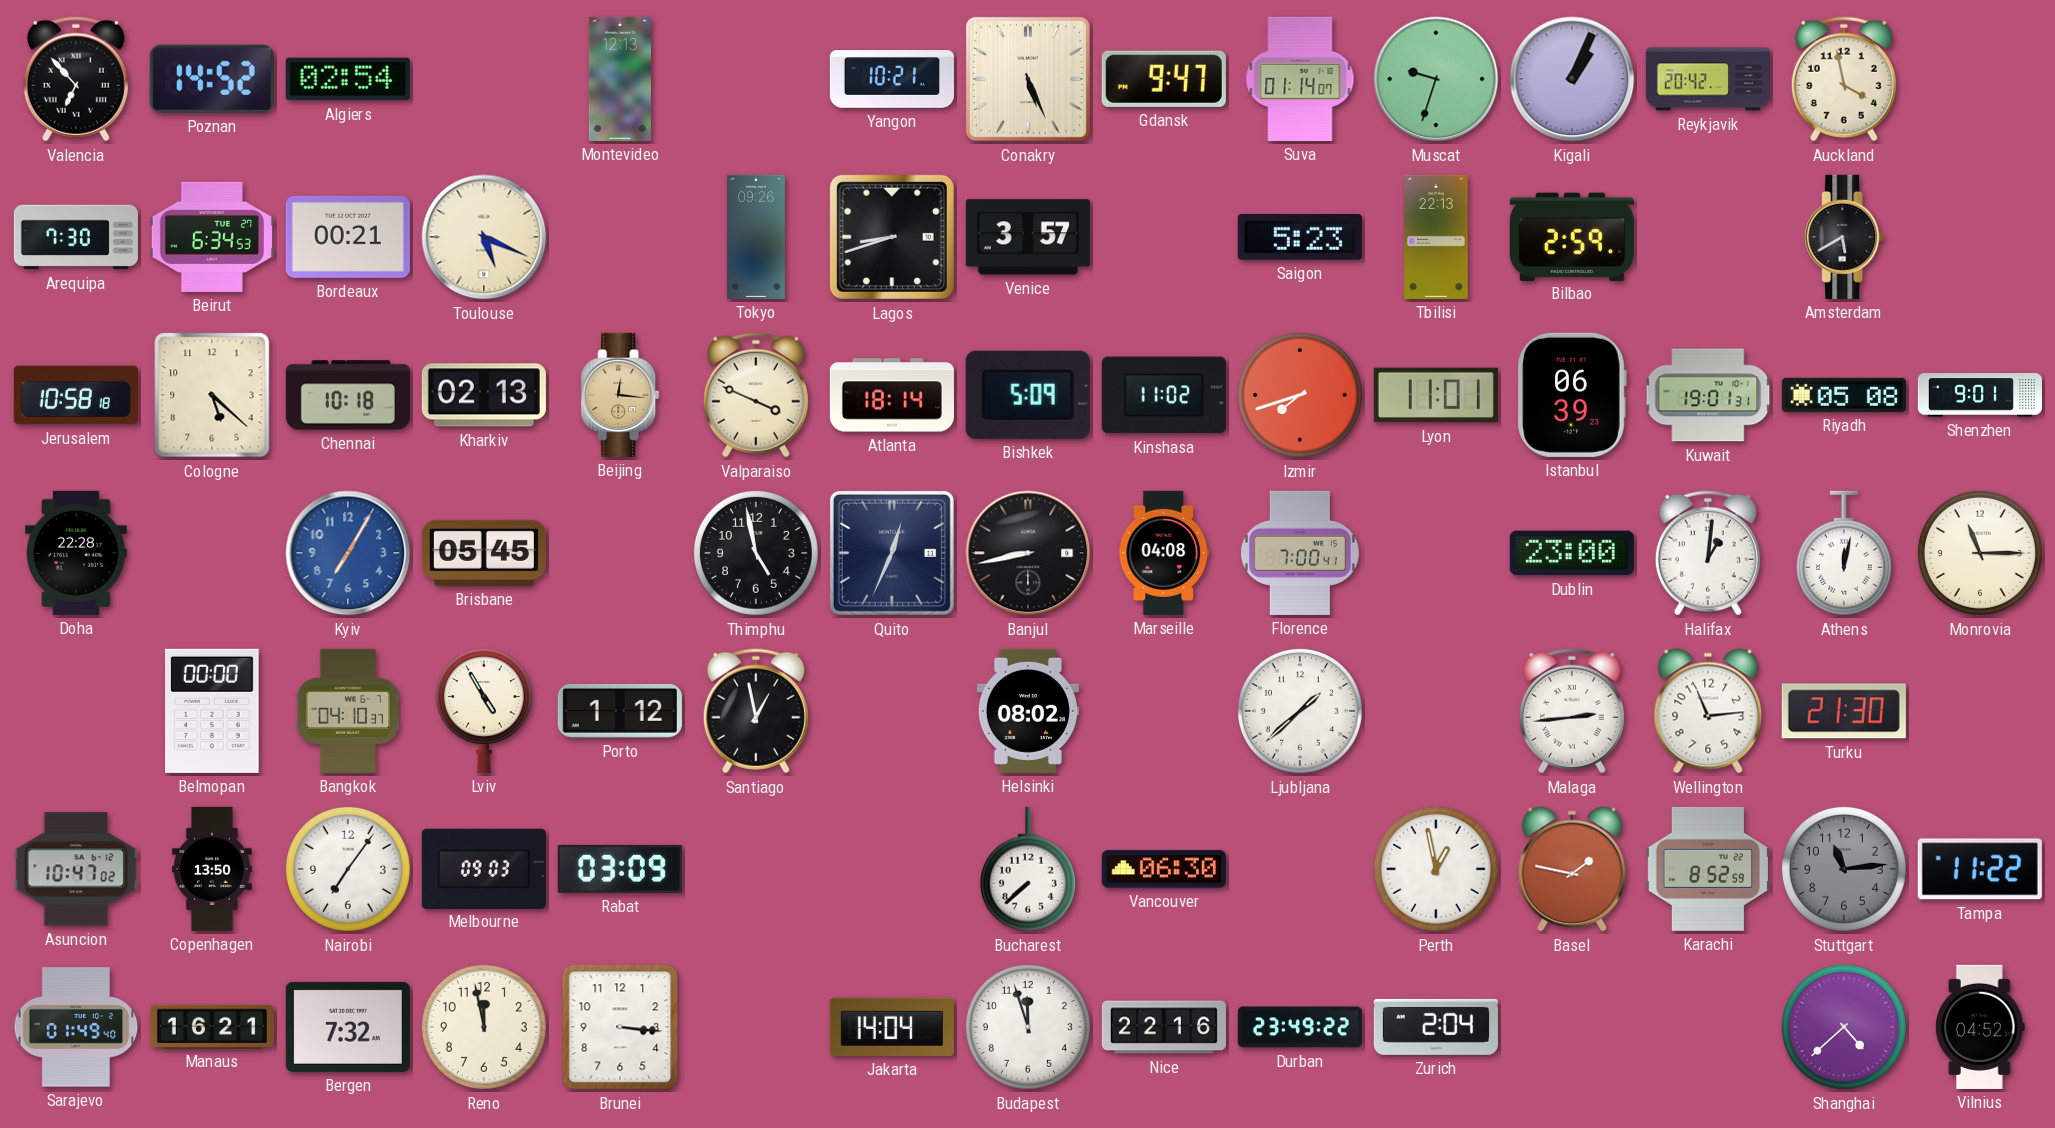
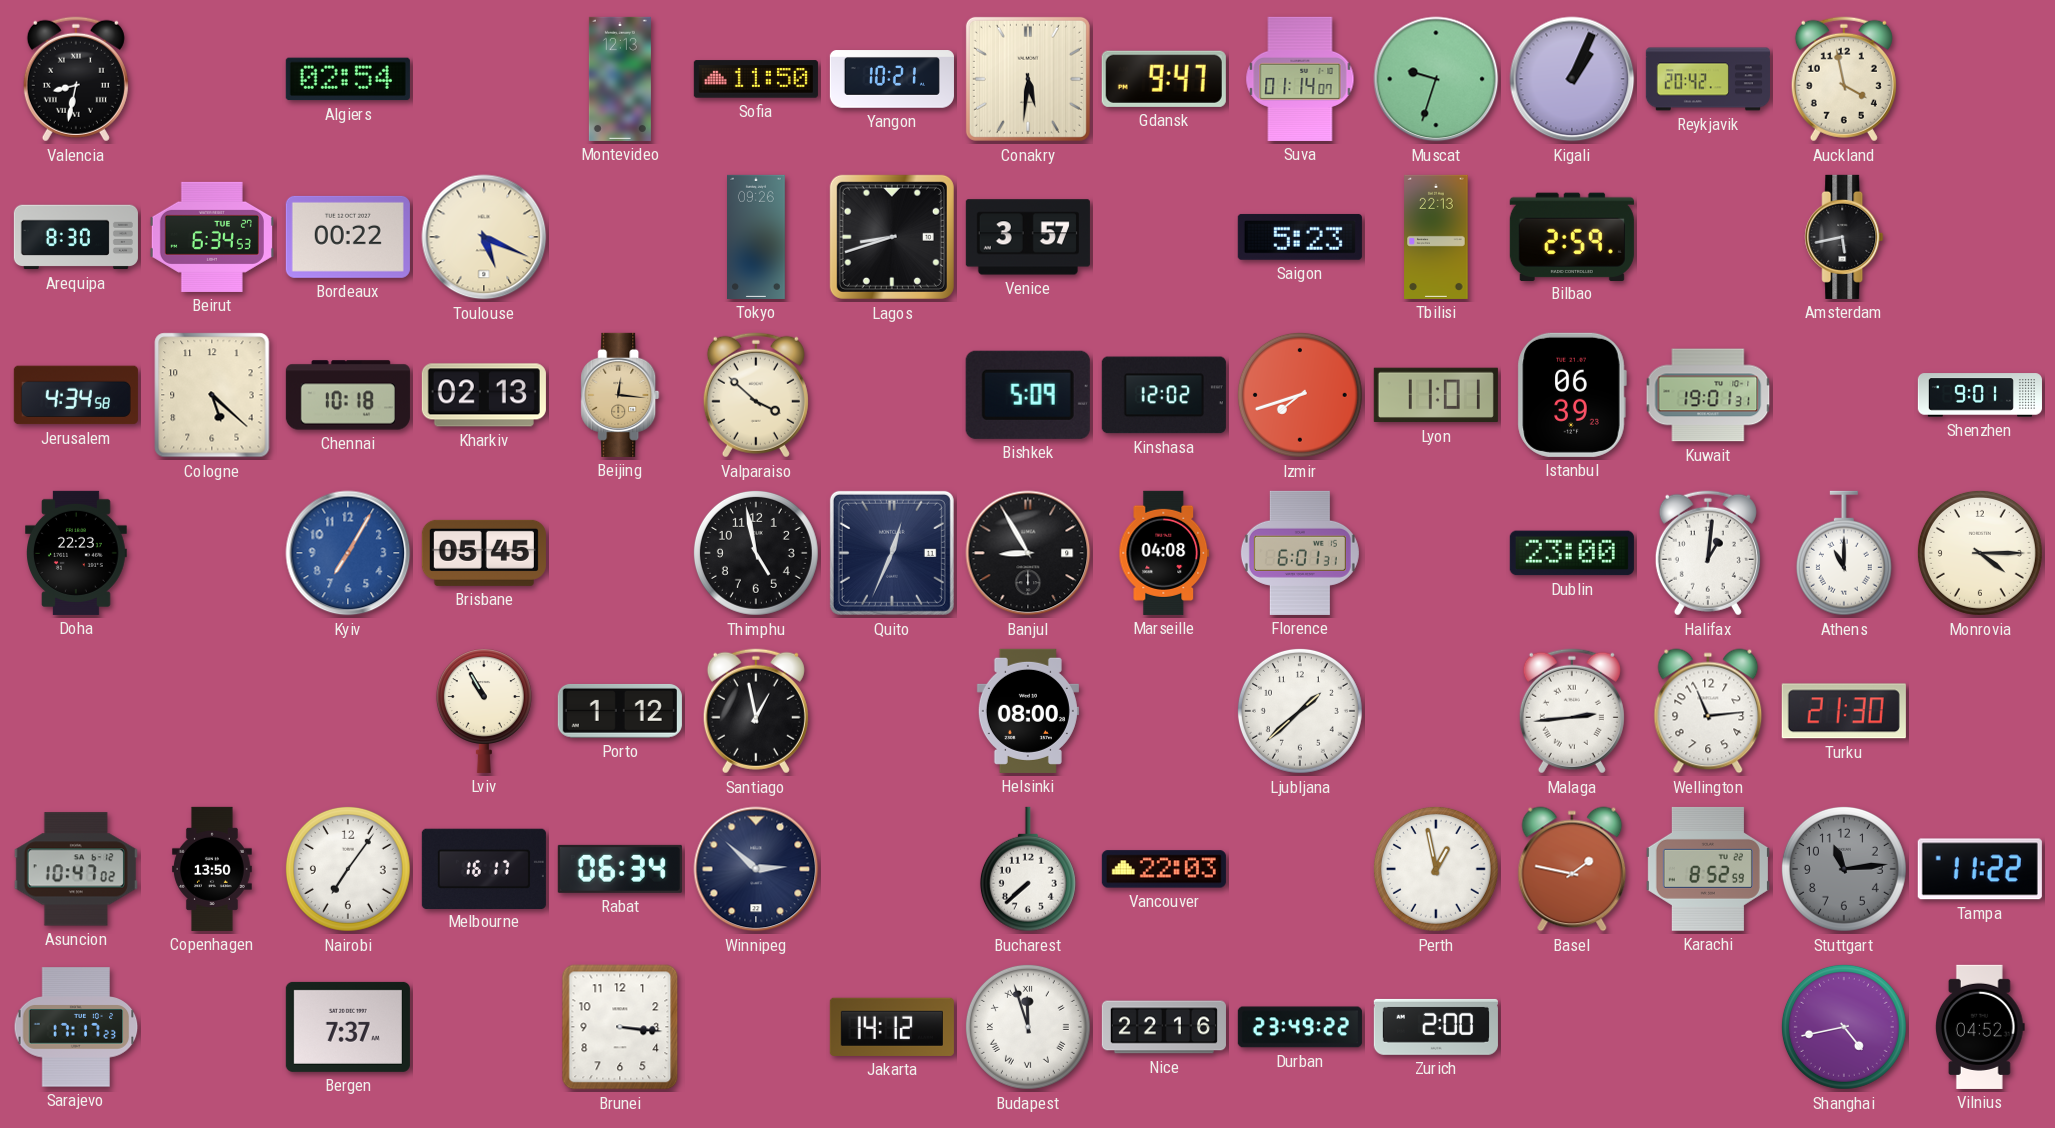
Valencia: 6:53 -> 8:32
Poznan: 14:52 -> none
Sofia: none -> 11:50
Conakry: 5:26 -> 5:31
Arequipa: 7:30 -> 8:30
Bordeaux: 00:21 -> 00:22
Amsterdam: 5:40 -> 5:43
Jerusalem: 10:58 -> 4:34
Valparaiso: 3:49 -> 3:52
Atlanta: 18:14 -> none
Kinshasa: 11:02 -> 12:02
Riyadh: 05:08 -> none
Doha: 22:28 -> 22:23
Banjul: 8:43 -> 8:55
Florence: 7:00 -> 6:01
Athens: 12:02 -> 11:00
Monrovia: 11:15 -> 4:15
Belmopan: 00:00 -> none
Bangkok: 04:10 -> none
Lviv: 4:55 -> 10:55
Helsinki: 08:02 -> 08:00
Melbourne: 09:03 -> 16:17
Rabat: 03:09 -> 06:34
Winnipeg: none -> 2:52
Vancouver: 06:30 -> 22:03
Sarajevo: 01:49 -> 17:17
Manaus: 16:21 -> none
Bergen: 7:32 -> 7:37
Reno: 11:58 -> none
Jakarta: 14:04 -> 14:12
Budapest numerals: Arabic -> Roman
Zurich: 2:04 -> 2:00
Shanghai: 4:38 -> 4:43
